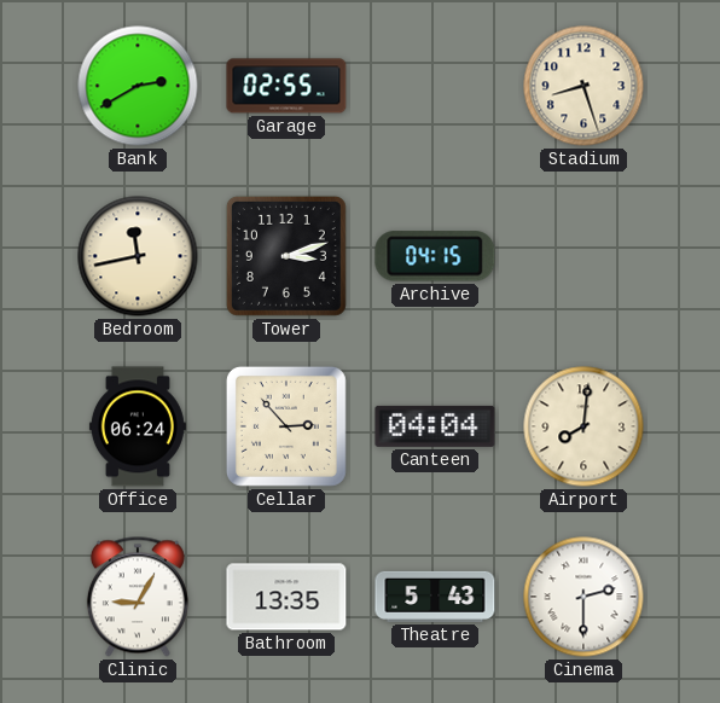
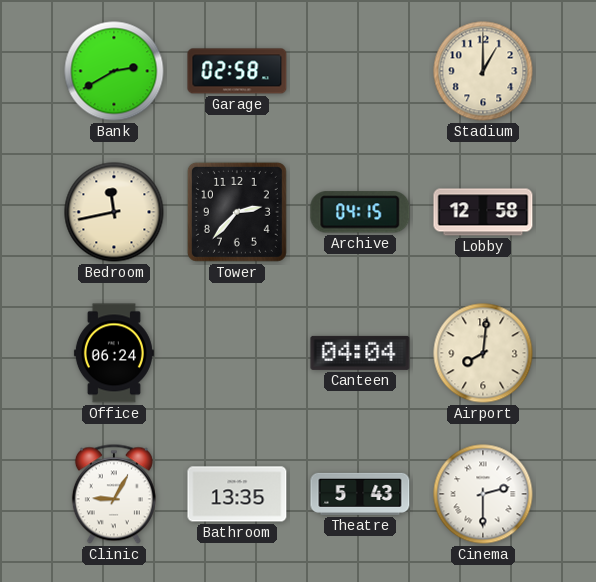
Garage: 02:55 -> 02:58
Stadium: 8:27 -> 1:00
Tower: 3:12 -> 2:37
Lobby: none -> 12:58
Cellar: 2:53 -> none
